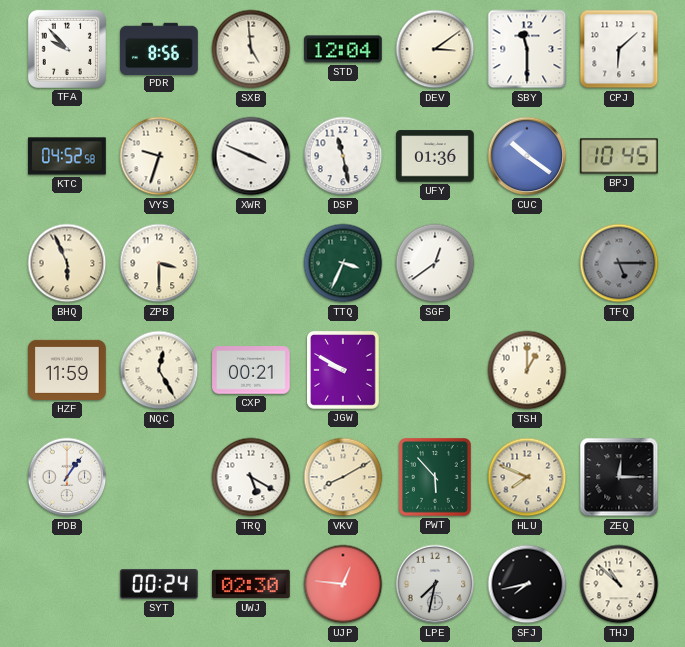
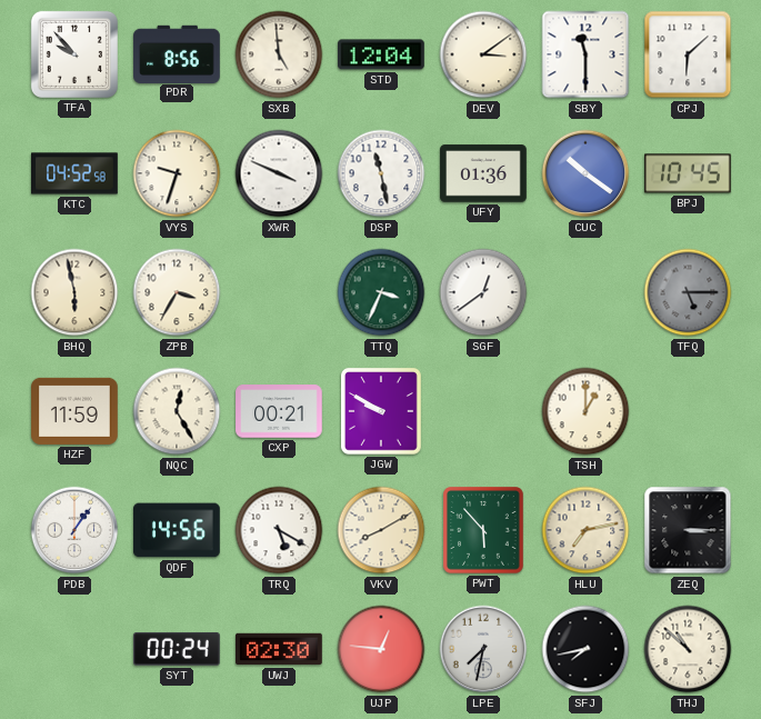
BHQ: 5:56 -> 5:58
ZPB: 3:30 -> 3:35
QDF: none -> 14:56
HLU: 7:49 -> 7:13
ZEQ: 12:15 -> 3:15
